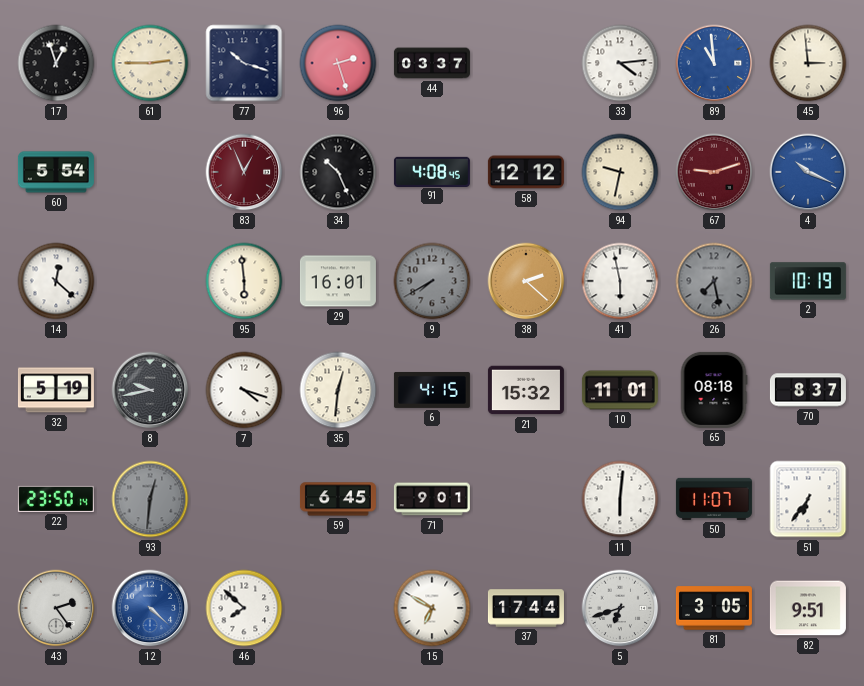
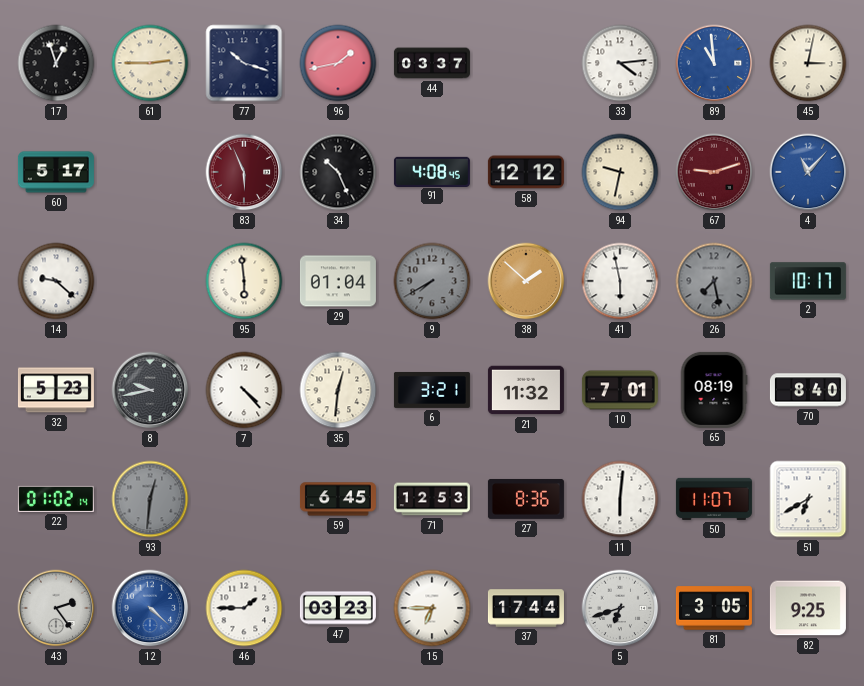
96: 2:27 -> 1:43
45: 2:59 -> 3:02
60: 5:54 -> 5:17
83: 12:56 -> 5:56
4: 10:19 -> 11:07
14: 12:22 -> 9:22
29: 16:01 -> 01:04
38: 2:22 -> 1:52
2: 10:19 -> 10:17
32: 5:19 -> 5:23
7: 4:18 -> 4:23
6: 4:15 -> 3:21
21: 15:32 -> 11:32
10: 11:01 -> 7:01
65: 08:18 -> 08:19
70: 8:37 -> 8:40
22: 23:50 -> 01:02
71: 9:01 -> 12:53
27: none -> 8:36
51: 6:36 -> 6:40
46: 7:52 -> 1:45
47: none -> 03:23
15: 6:50 -> 6:45
82: 9:51 -> 9:25
